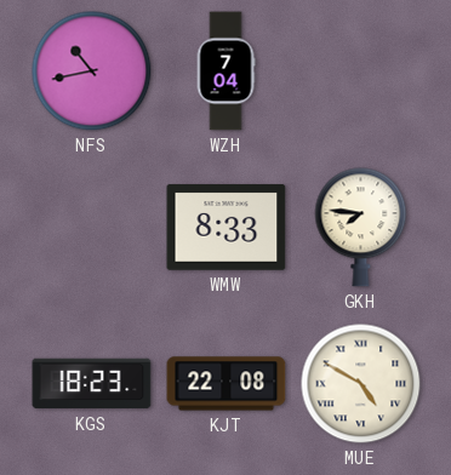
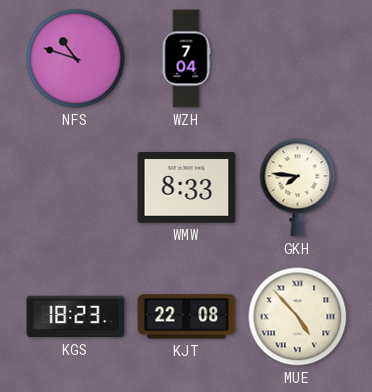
NFS: 10:43 -> 10:48
MUE: 4:50 -> 4:53
